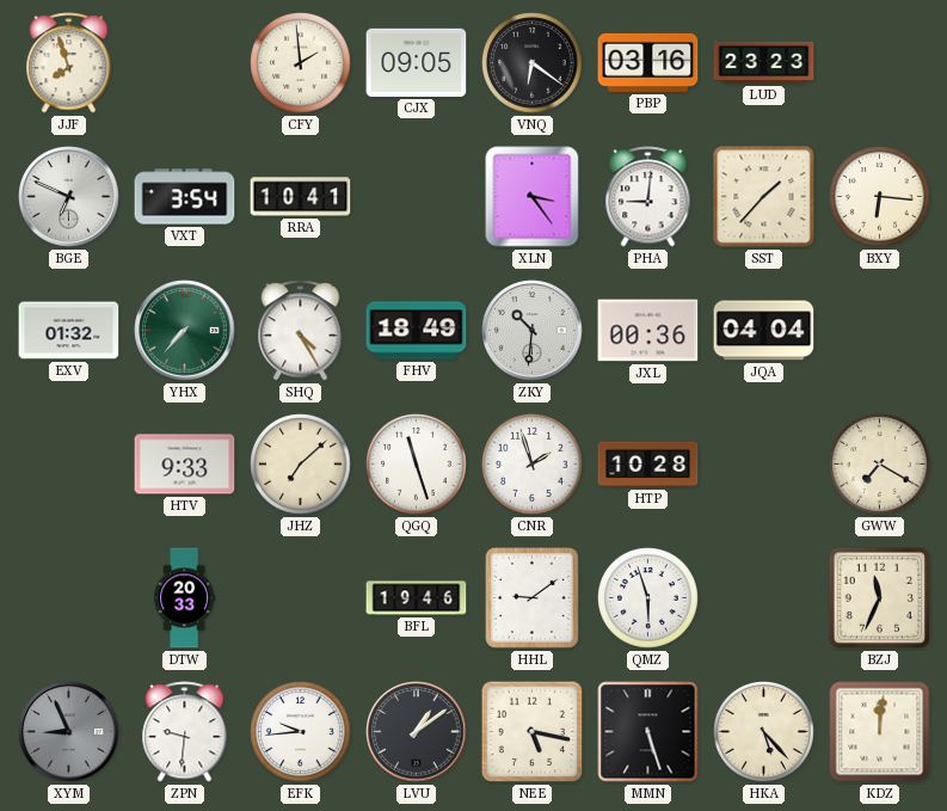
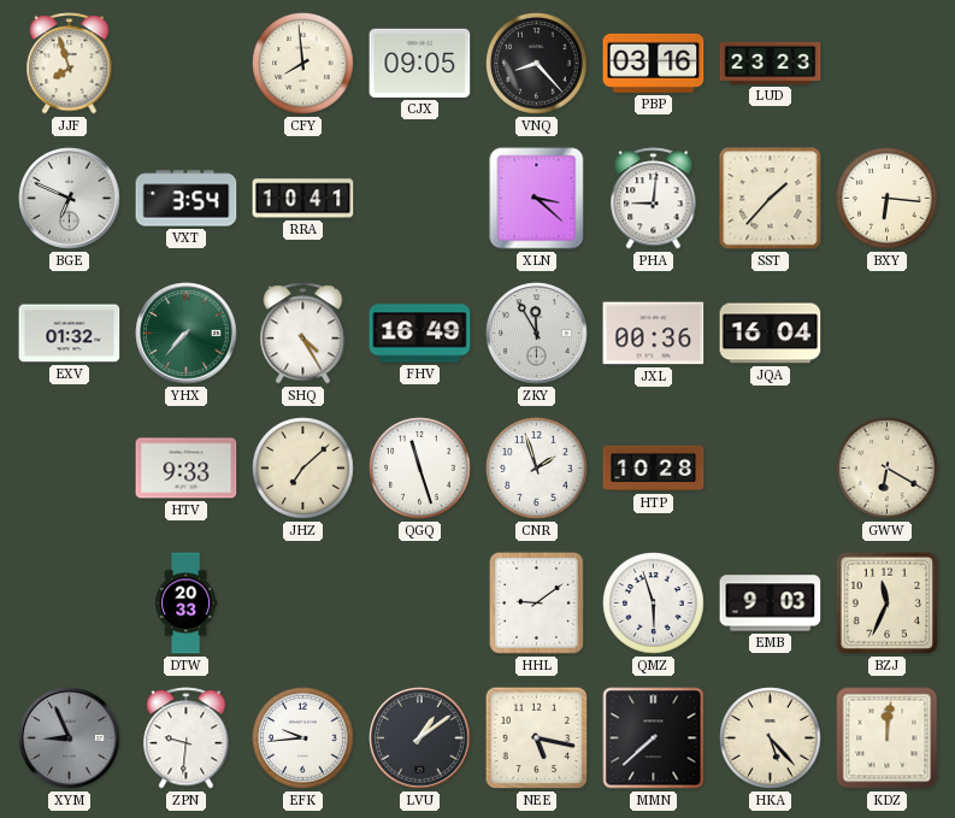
CFY: 1:59 -> 7:59
VNQ: 6:21 -> 8:23
XLN: 3:24 -> 3:22
FHV: 18:49 -> 16:49
ZKY: 10:31 -> 11:55
JQA: 04:04 -> 16:04
GWW: 7:20 -> 6:20
BFL: 19:46 -> none
EMB: none -> 9:03
MMN: 5:27 -> 7:38
